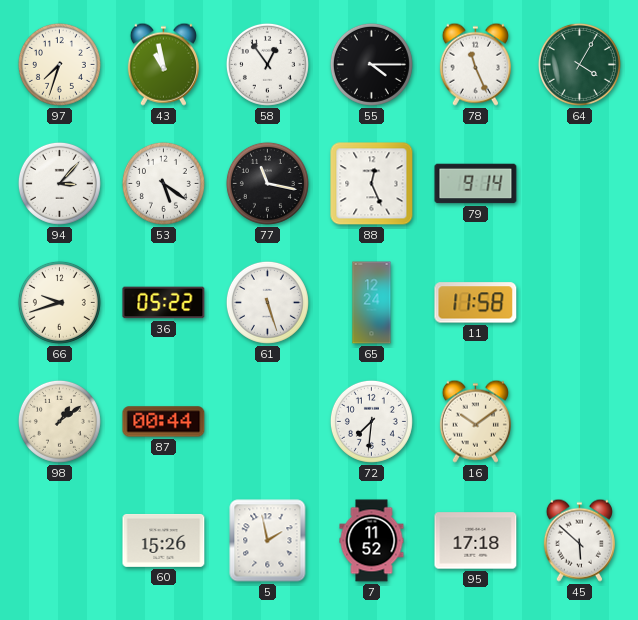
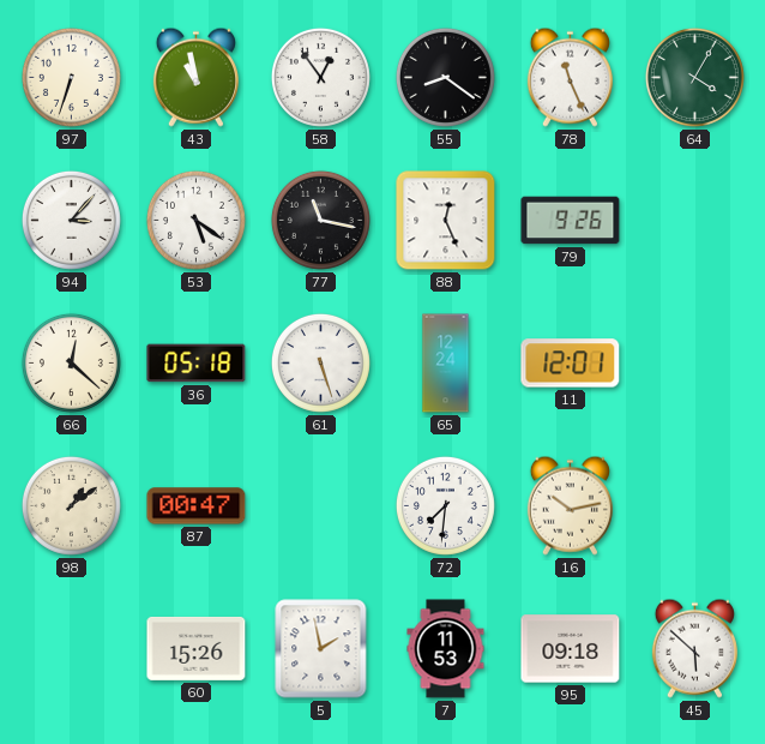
97: 7:33 -> 6:33
55: 4:15 -> 8:21
79: 9:14 -> 9:26
66: 9:42 -> 12:22
36: 05:22 -> 05:18
11: 11:58 -> 12:01
87: 00:44 -> 00:47
16: 10:09 -> 10:13
7: 11:52 -> 11:53
95: 17:18 -> 09:18
